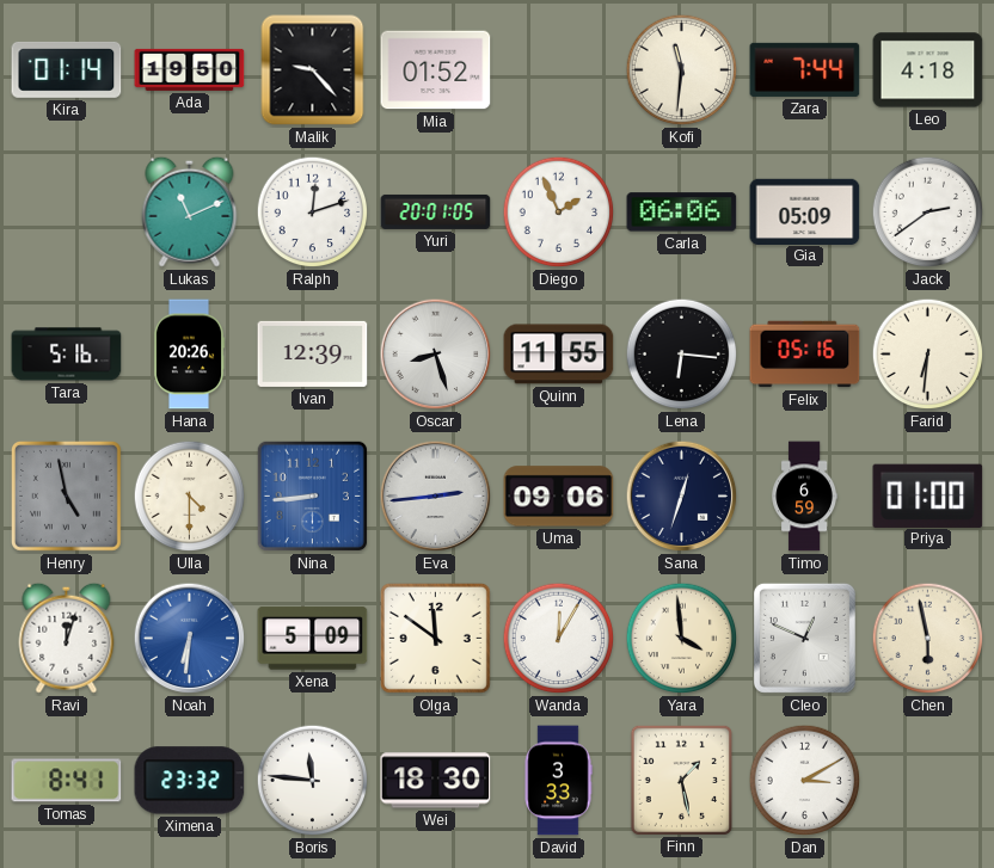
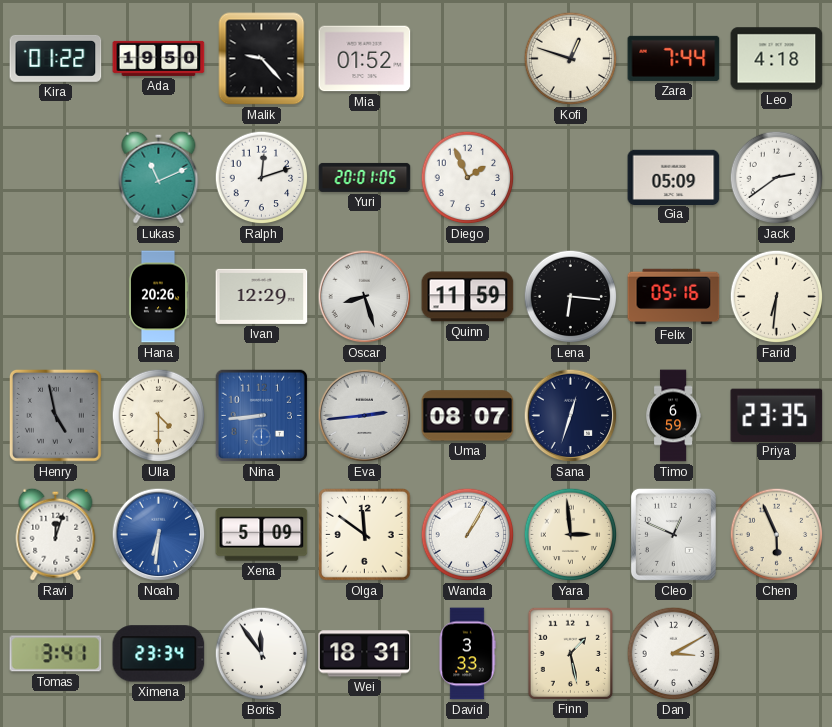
Kira: 01:14 -> 01:22
Kofi: 11:31 -> 12:48
Carla: 06:06 -> none
Tara: 5:16 -> none
Ivan: 12:39 -> 12:29
Quinn: 11:55 -> 11:59
Uma: 09:06 -> 08:07
Priya: 01:00 -> 23:35
Wanda: 12:05 -> 1:05
Yara: 3:59 -> 2:59
Chen: 5:58 -> 5:56
Tomas: 8:41 -> 3:41
Ximena: 23:32 -> 23:34
Boris: 11:46 -> 11:54
Wei: 18:30 -> 18:31
